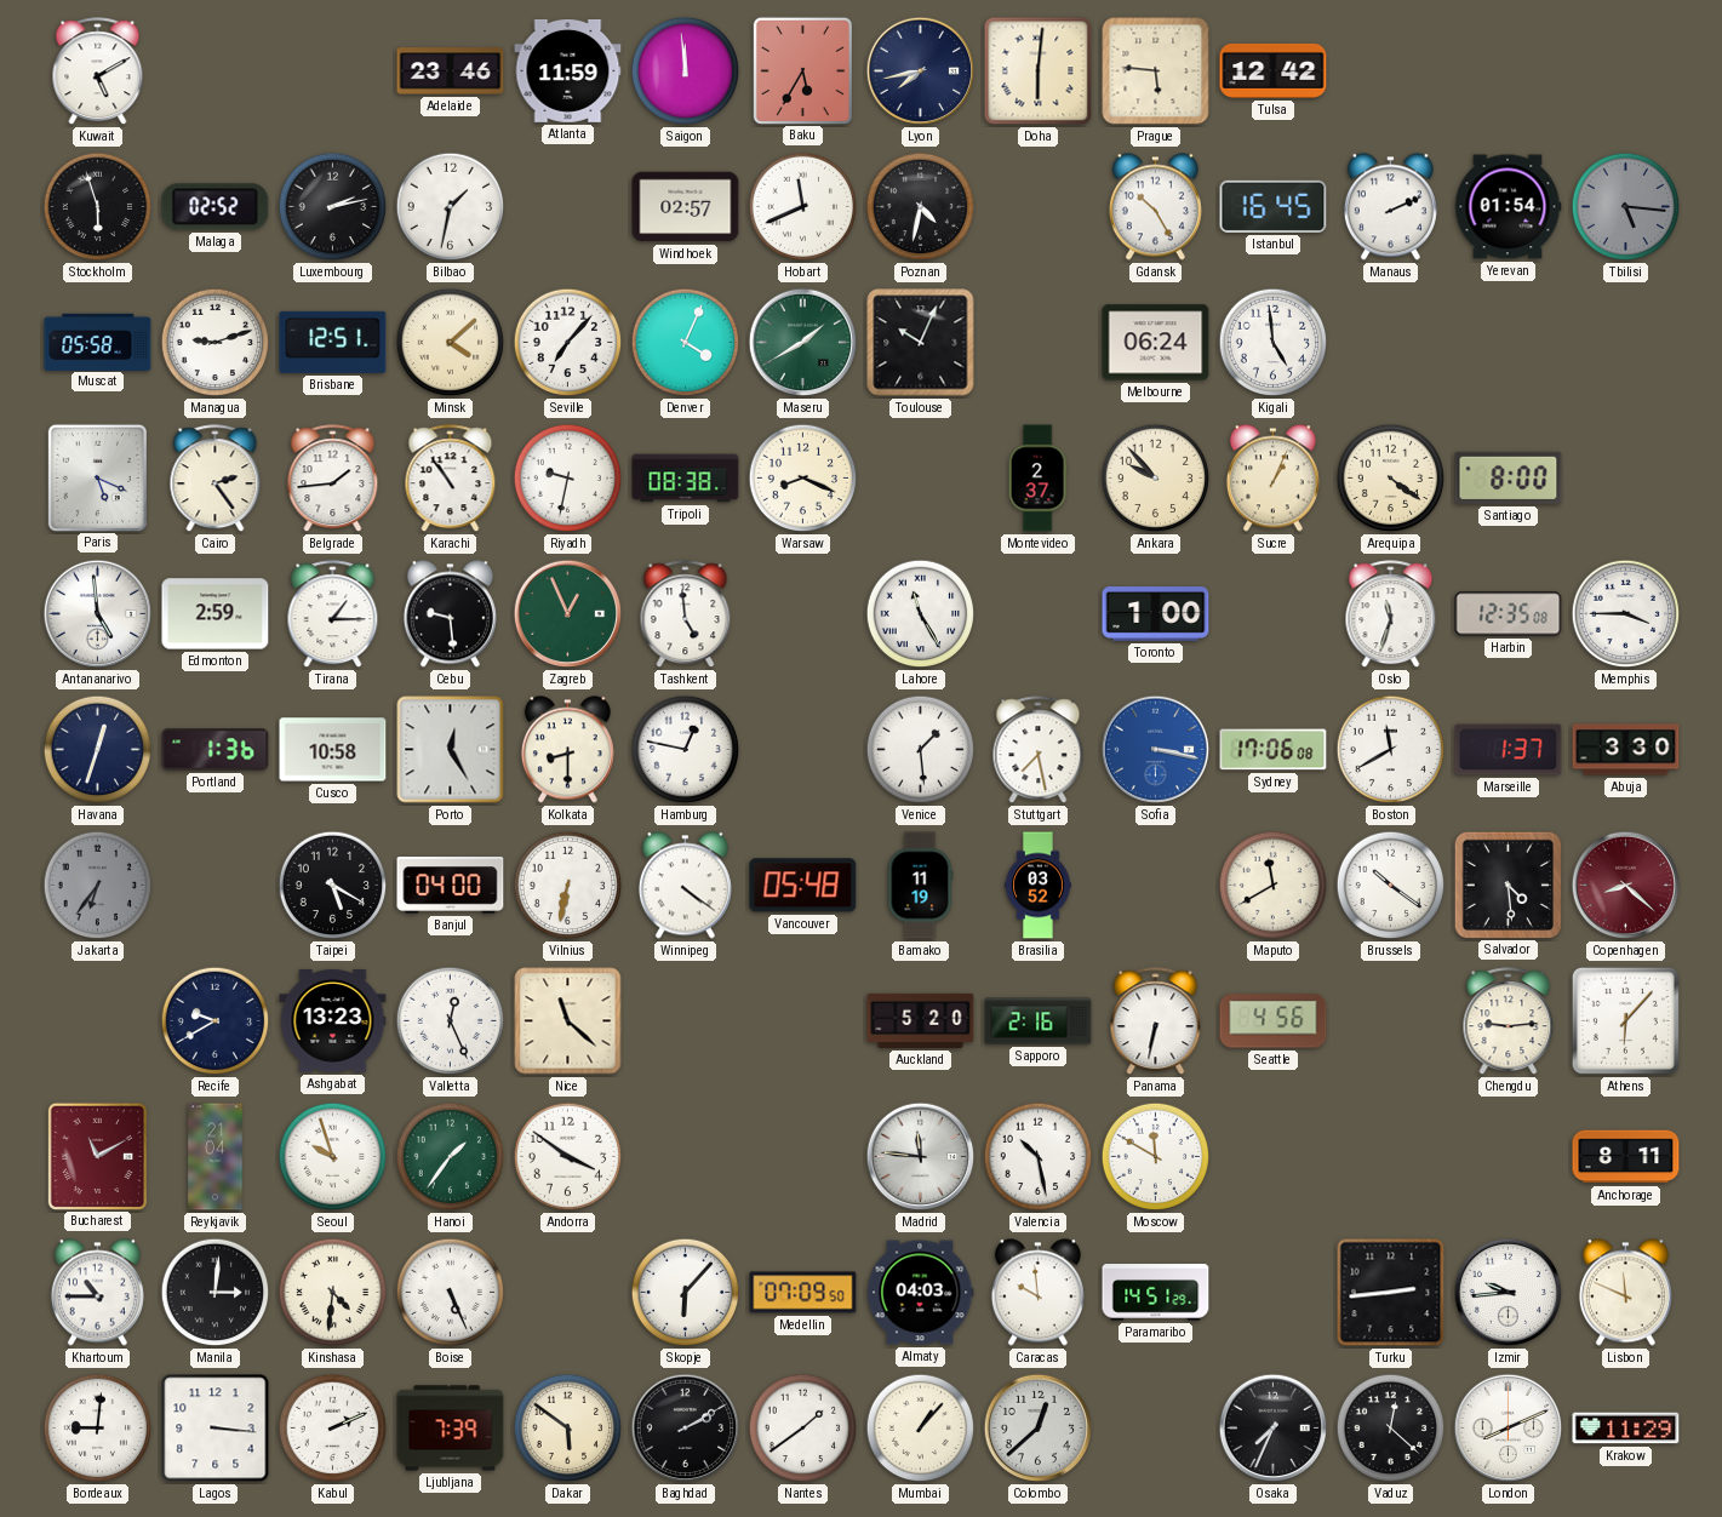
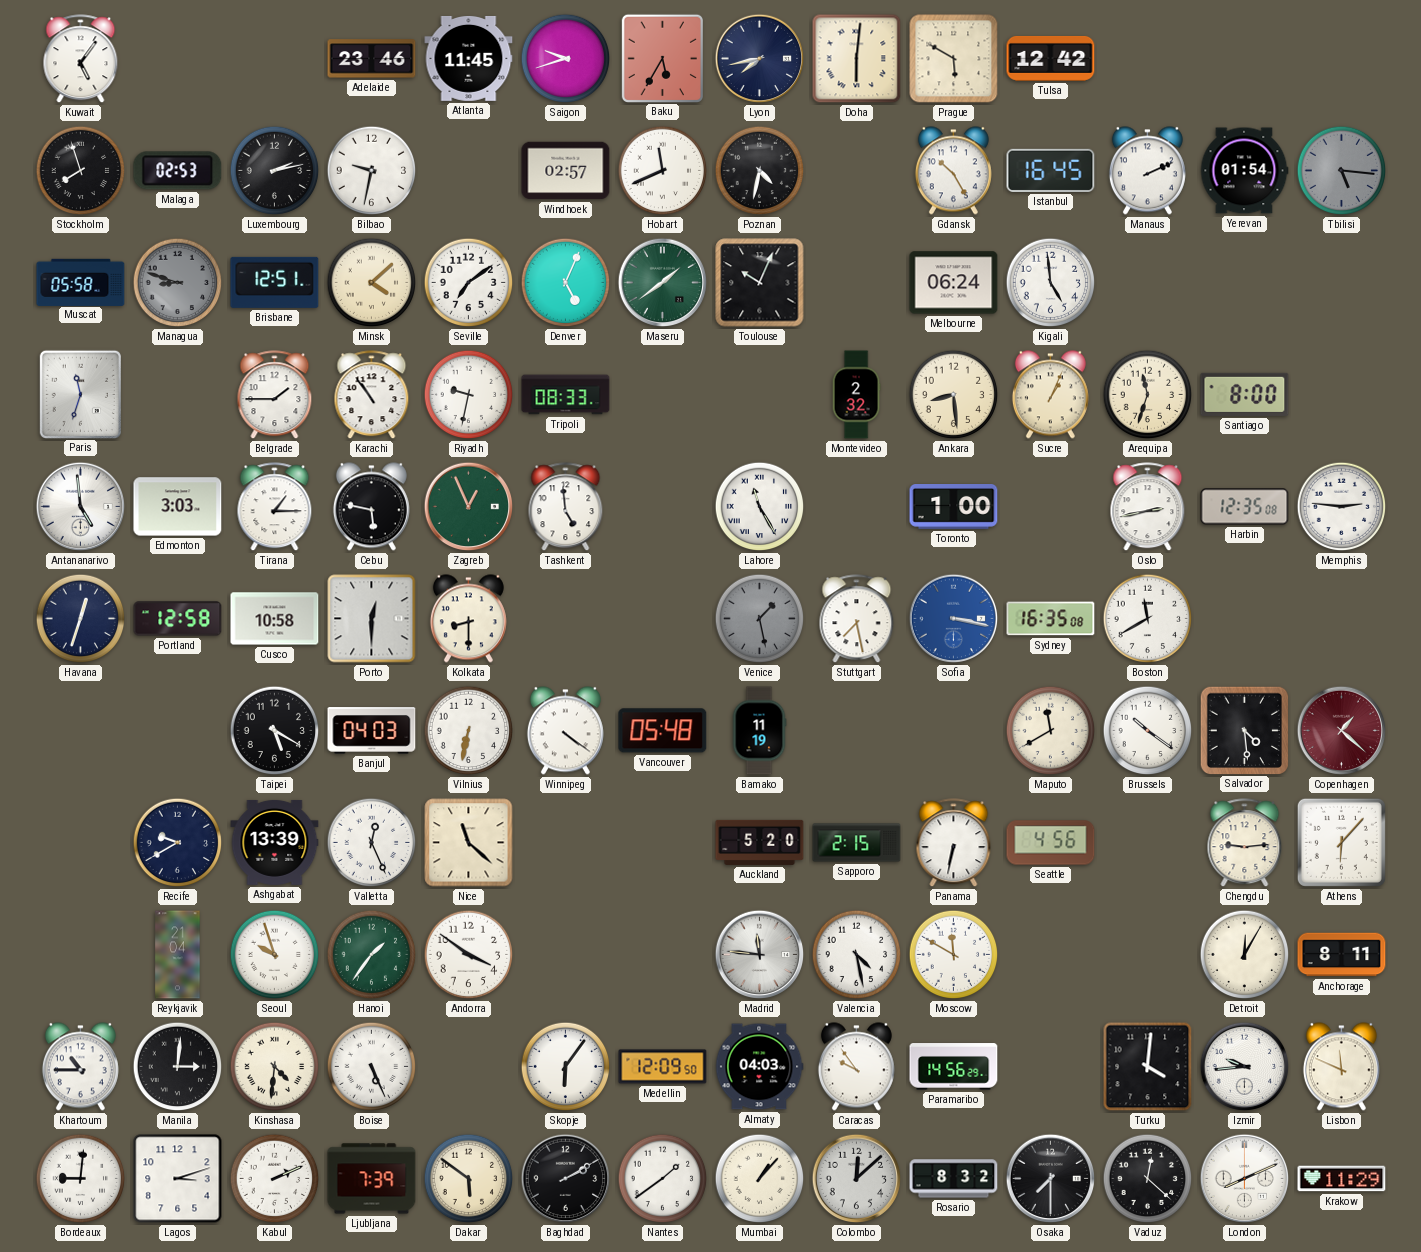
Kuwait: 5:10 -> 5:06
Atlanta: 11:59 -> 11:45
Saigon: 11:59 -> 9:42
Prague: 5:46 -> 5:50
Stockholm: 5:57 -> 7:57
Malaga: 02:52 -> 02:53
Bilbao: 1:32 -> 9:32
Managua: 9:12 -> 8:48
Managua dial: white -> grey
Seville: 7:07 -> 7:09
Denver: 4:04 -> 5:04
Maseru: 1:40 -> 1:39
Paris: 5:19 -> 11:33
Cairo: 2:24 -> none
Belgrade: 1:44 -> 1:45
Tripoli: 08:38 -> 08:33
Warsaw: 8:19 -> none
Montevideo: 2:37 -> 2:32
Ankara: 9:53 -> 8:29
Arequipa: 4:21 -> 11:33
Edmonton: 2:59 -> 3:03
Cebu: 9:29 -> 5:47
Oslo: 11:33 -> 2:43
Memphis: 3:45 -> 2:46
Portland: 1:36 -> 12:58
Porto: 12:25 -> 12:30
Hamburg: 12:47 -> none
Venice: 1:29 -> 1:28
Venice dial: white -> grey
Sydney: 17:06 -> 16:35
Marseille: 1:37 -> none
Abuja: 3:30 -> none
Jakarta: 6:36 -> none
Banjul: 04:00 -> 04:03
Brasilia: 03:52 -> none
Copenhagen: 8:22 -> 1:22
Ashgabat: 13:23 -> 13:39
Sapporo: 2:16 -> 2:15
Bucharest: 11:10 -> none
Valencia: 10:28 -> 4:28
Detroit: none -> 12:05
Skopje: 6:07 -> 6:06
Medellin: 07:09 -> 12:09
Caracas: 9:59 -> 9:54
Paramaribo: 14:51 -> 14:56
Turku: 2:44 -> 4:01
Lagos: 3:16 -> 3:12
Colombo: 12:38 -> 12:08
Rosario: none -> 8:32
Osaka: 7:34 -> 7:30
